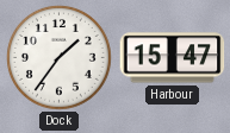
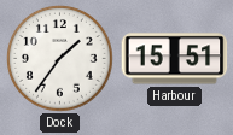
Harbour: 15:47 -> 15:51
